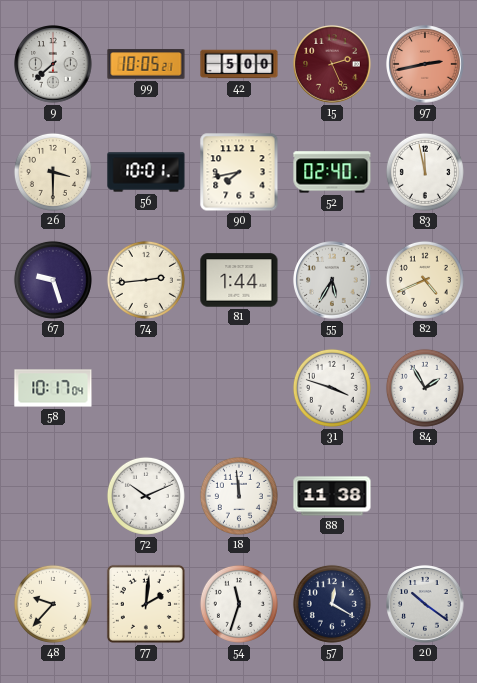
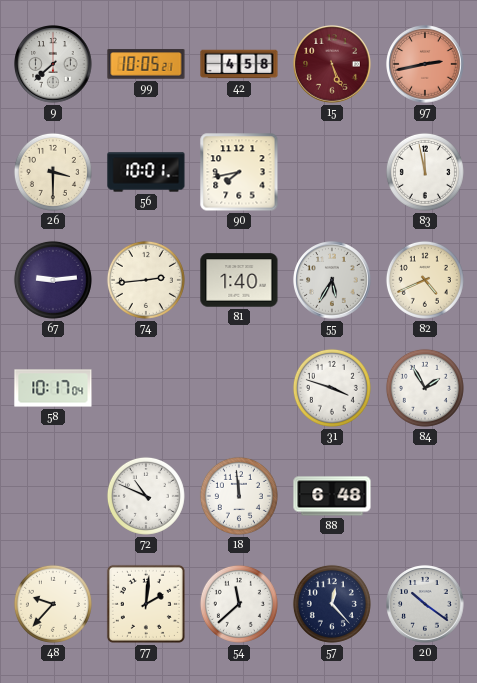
42: 5:00 -> 4:58
15: 2:26 -> 5:26
52: 02:40 -> none
67: 9:27 -> 9:14
81: 1:44 -> 1:40
72: 10:11 -> 10:49
88: 11:38 -> 6:48
54: 11:33 -> 11:38
57: 12:20 -> 12:23
